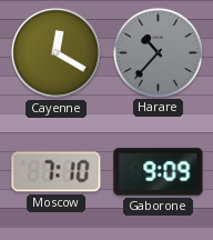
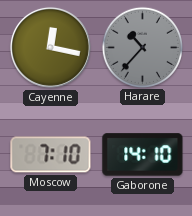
Cayenne: 12:20 -> 12:17
Gaborone: 9:09 -> 14:10
